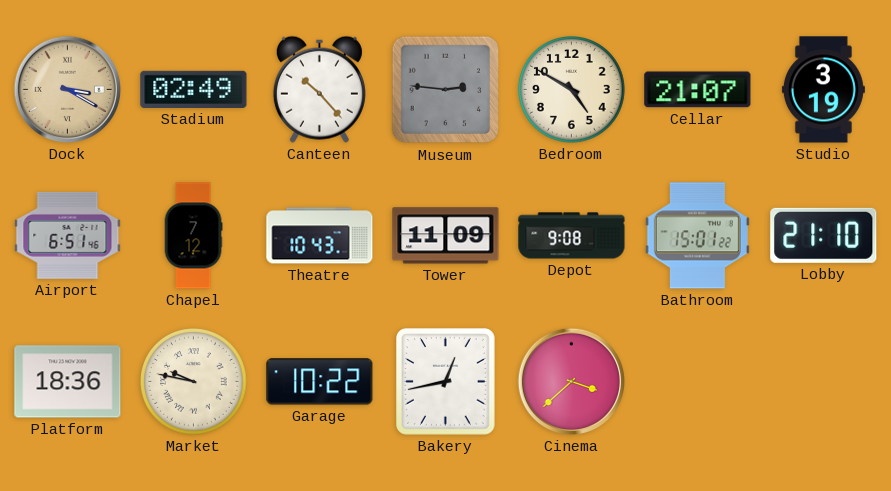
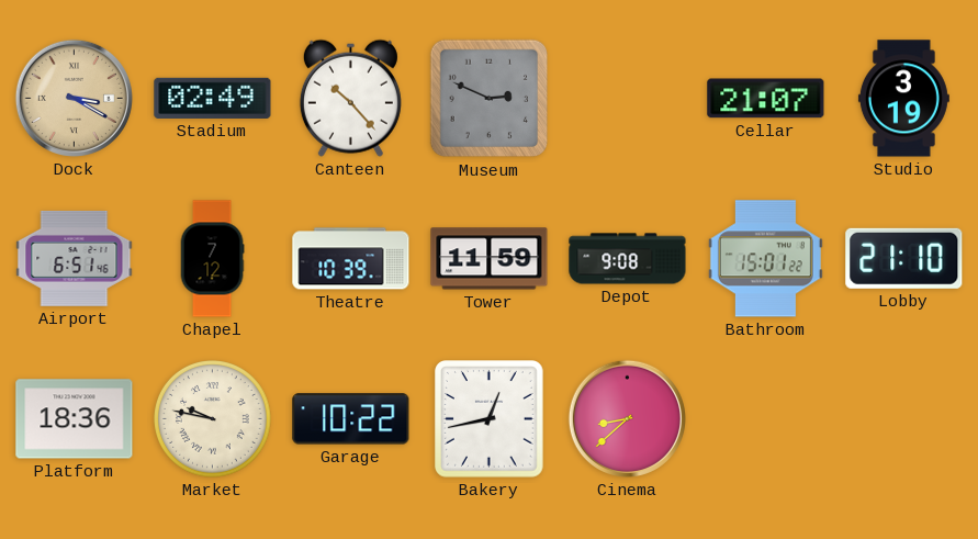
Museum: 2:46 -> 2:49
Bedroom: 4:50 -> none
Theatre: 10:43 -> 10:39
Tower: 11:09 -> 11:59
Cinema: 3:38 -> 8:38
